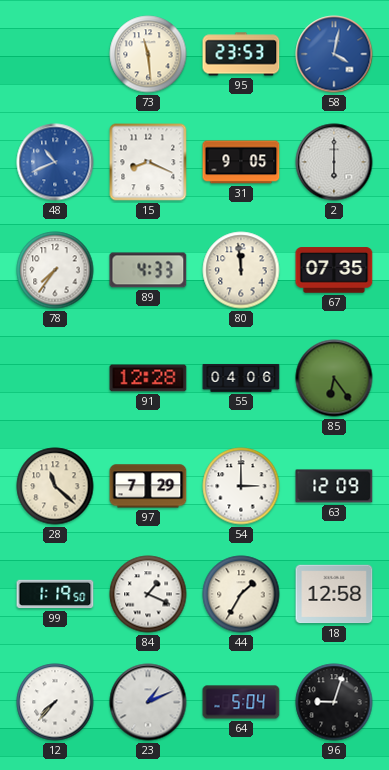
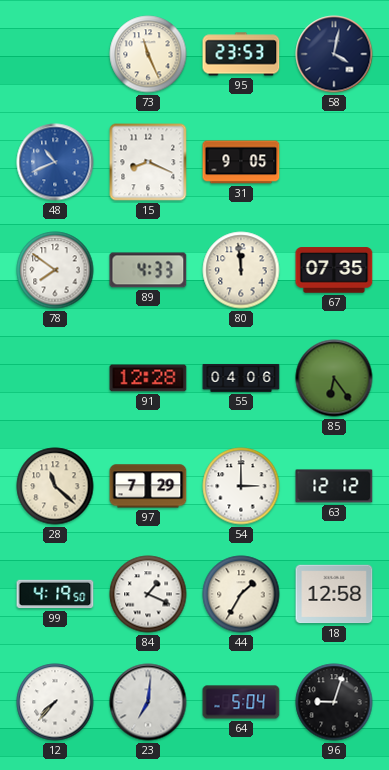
73: 11:29 -> 11:26
58 dial: blue -> navy
2: 6:00 -> none
78: 7:36 -> 7:51
63: 12:09 -> 12:12
99: 1:19 -> 4:19
23: 1:11 -> 7:01
